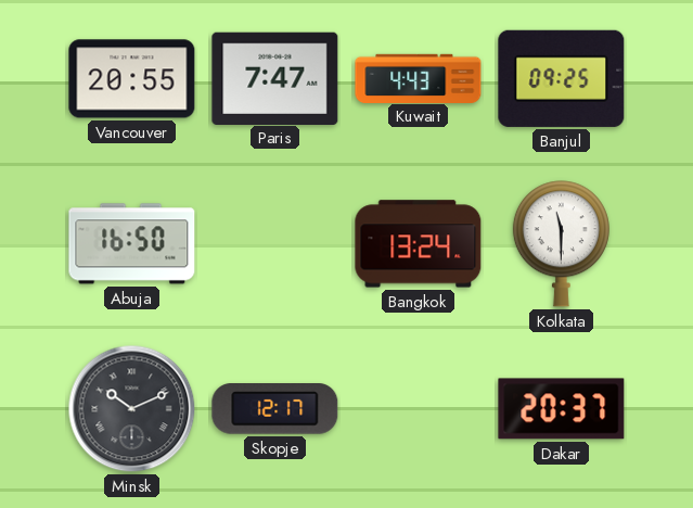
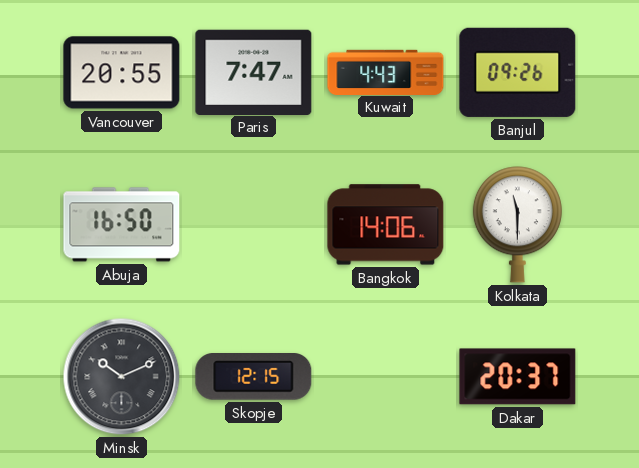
Banjul: 09:25 -> 09:26
Bangkok: 13:24 -> 14:06
Skopje: 12:17 -> 12:15
